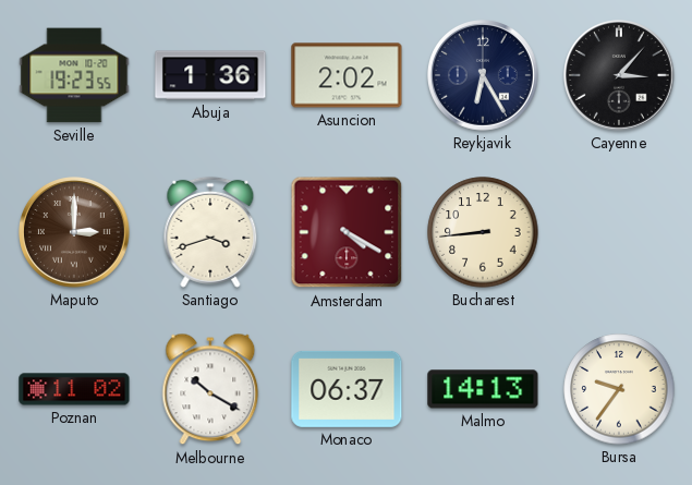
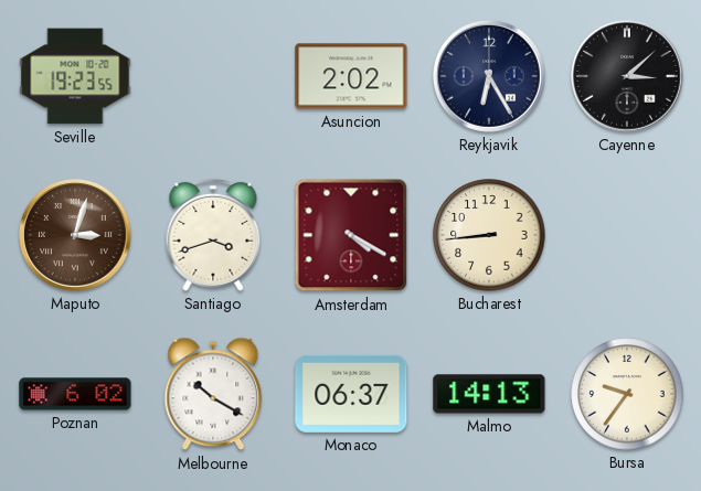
Abuja: 1:36 -> none
Cayenne: 3:07 -> 3:08
Maputo: 3:00 -> 3:03
Poznan: 11:02 -> 6:02
